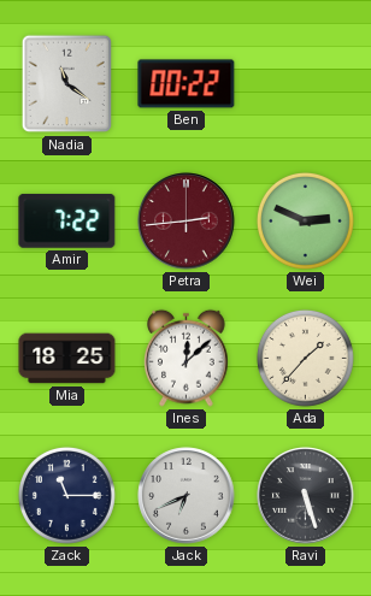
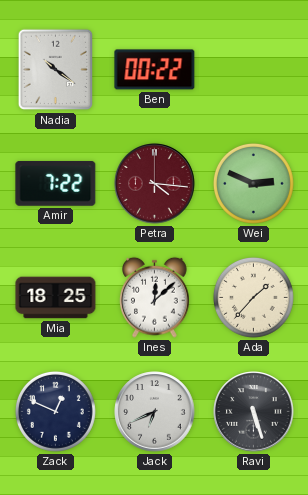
Nadia: 11:21 -> 10:21
Petra: 2:44 -> 4:16
Zack: 11:15 -> 12:49
